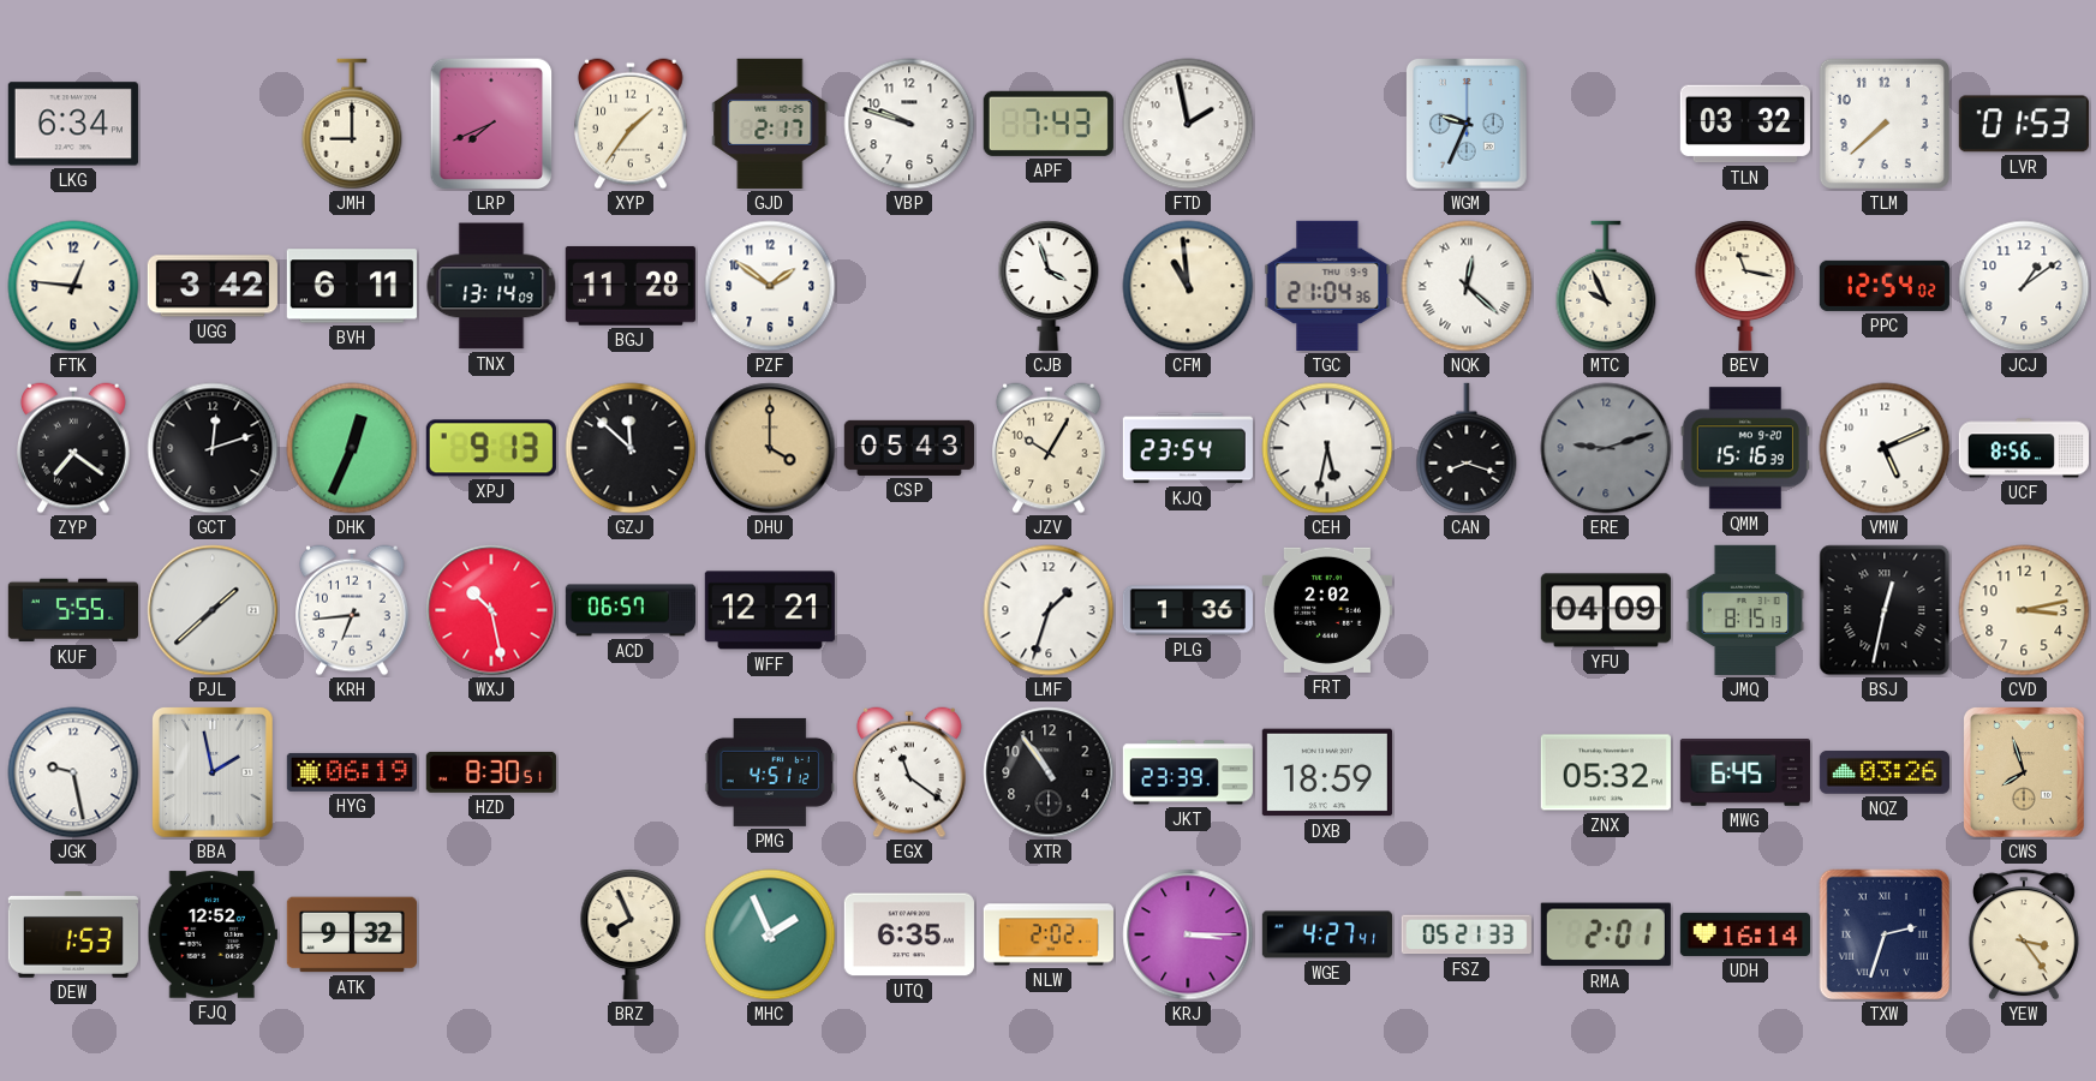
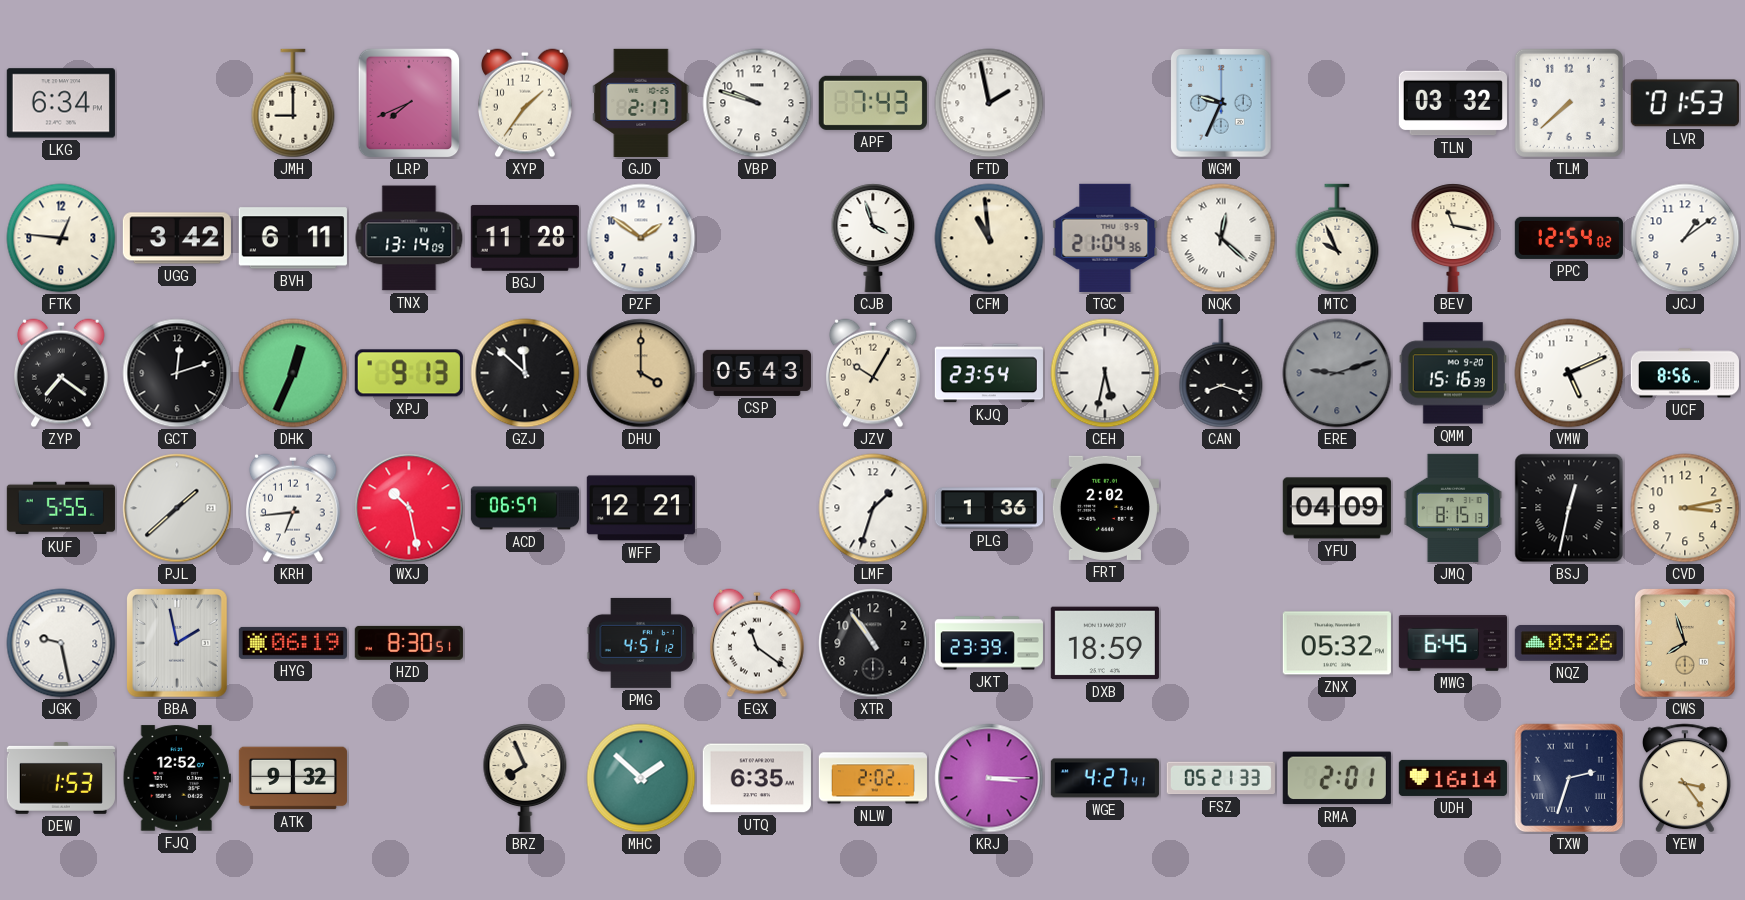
MHC: 1:56 -> 1:52
